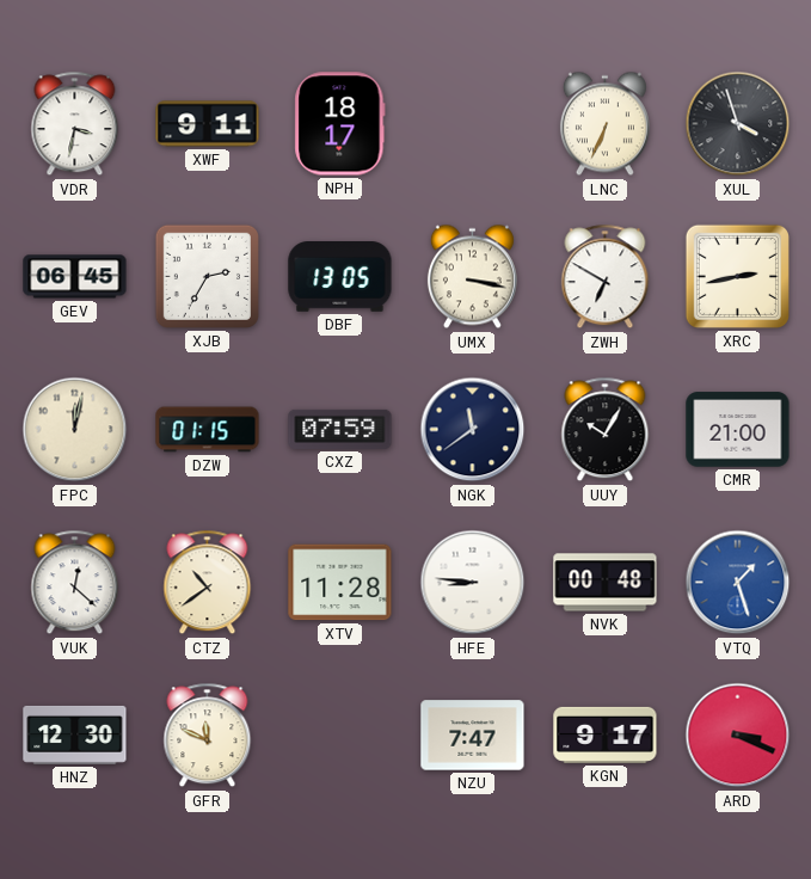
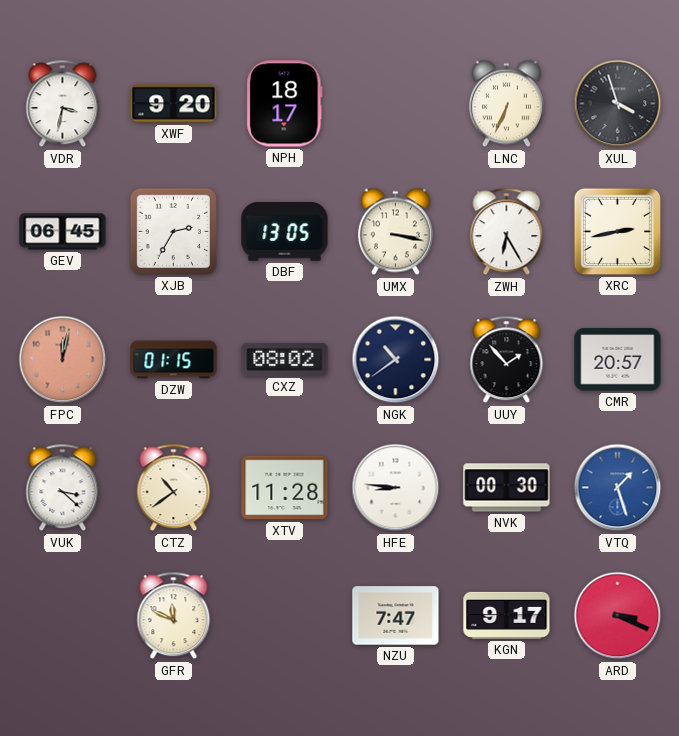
XWF: 9:11 -> 9:20
ZWH: 6:50 -> 6:25
FPC dial: cream -> salmon
CXZ: 07:59 -> 08:02
NGK: 11:39 -> 10:39
UUY: 10:05 -> 1:53
CMR: 21:00 -> 20:57
VUK: 12:22 -> 3:22
NVK: 00:48 -> 00:30
HNZ: 12:30 -> none
